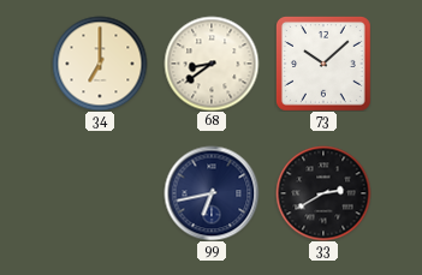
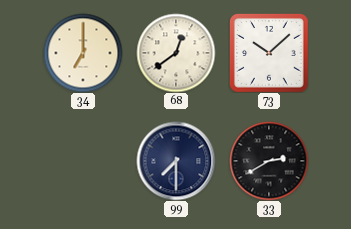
68: 8:39 -> 12:39
99: 6:43 -> 7:30
